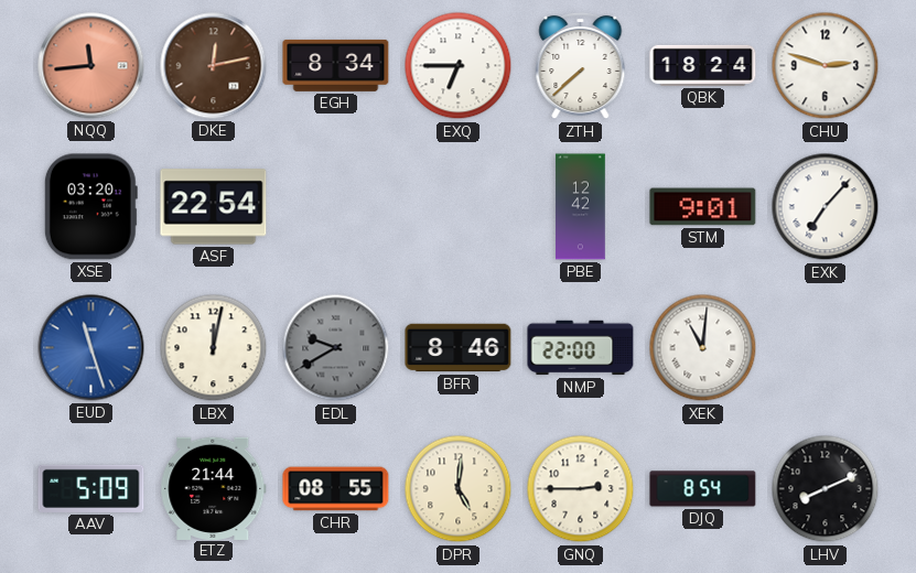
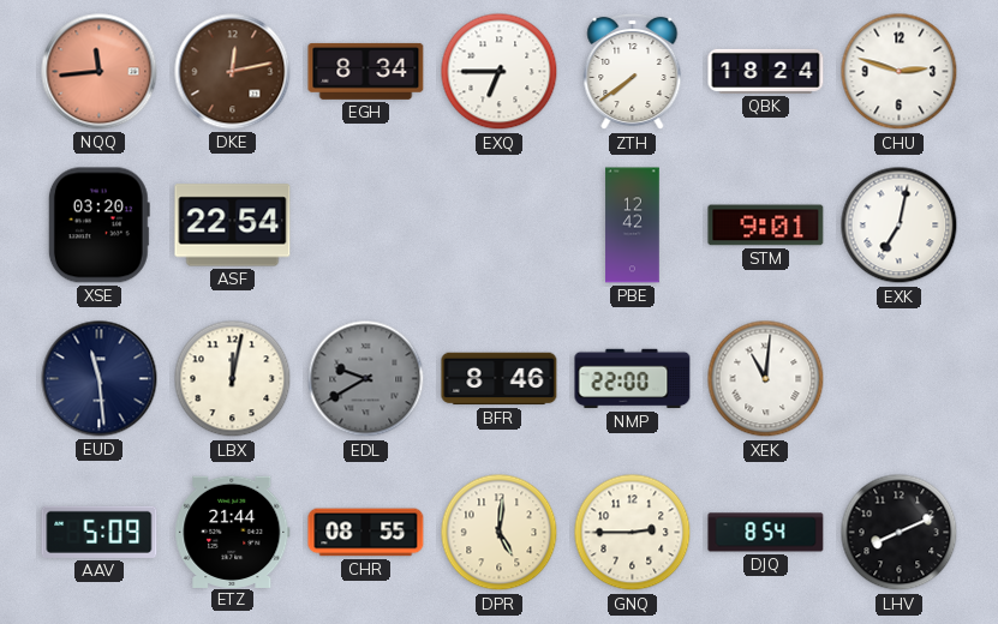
ZTH: 7:38 -> 7:39
EXK: 7:07 -> 7:02
EUD: 11:27 -> 11:29
EUD dial: blue -> navy
